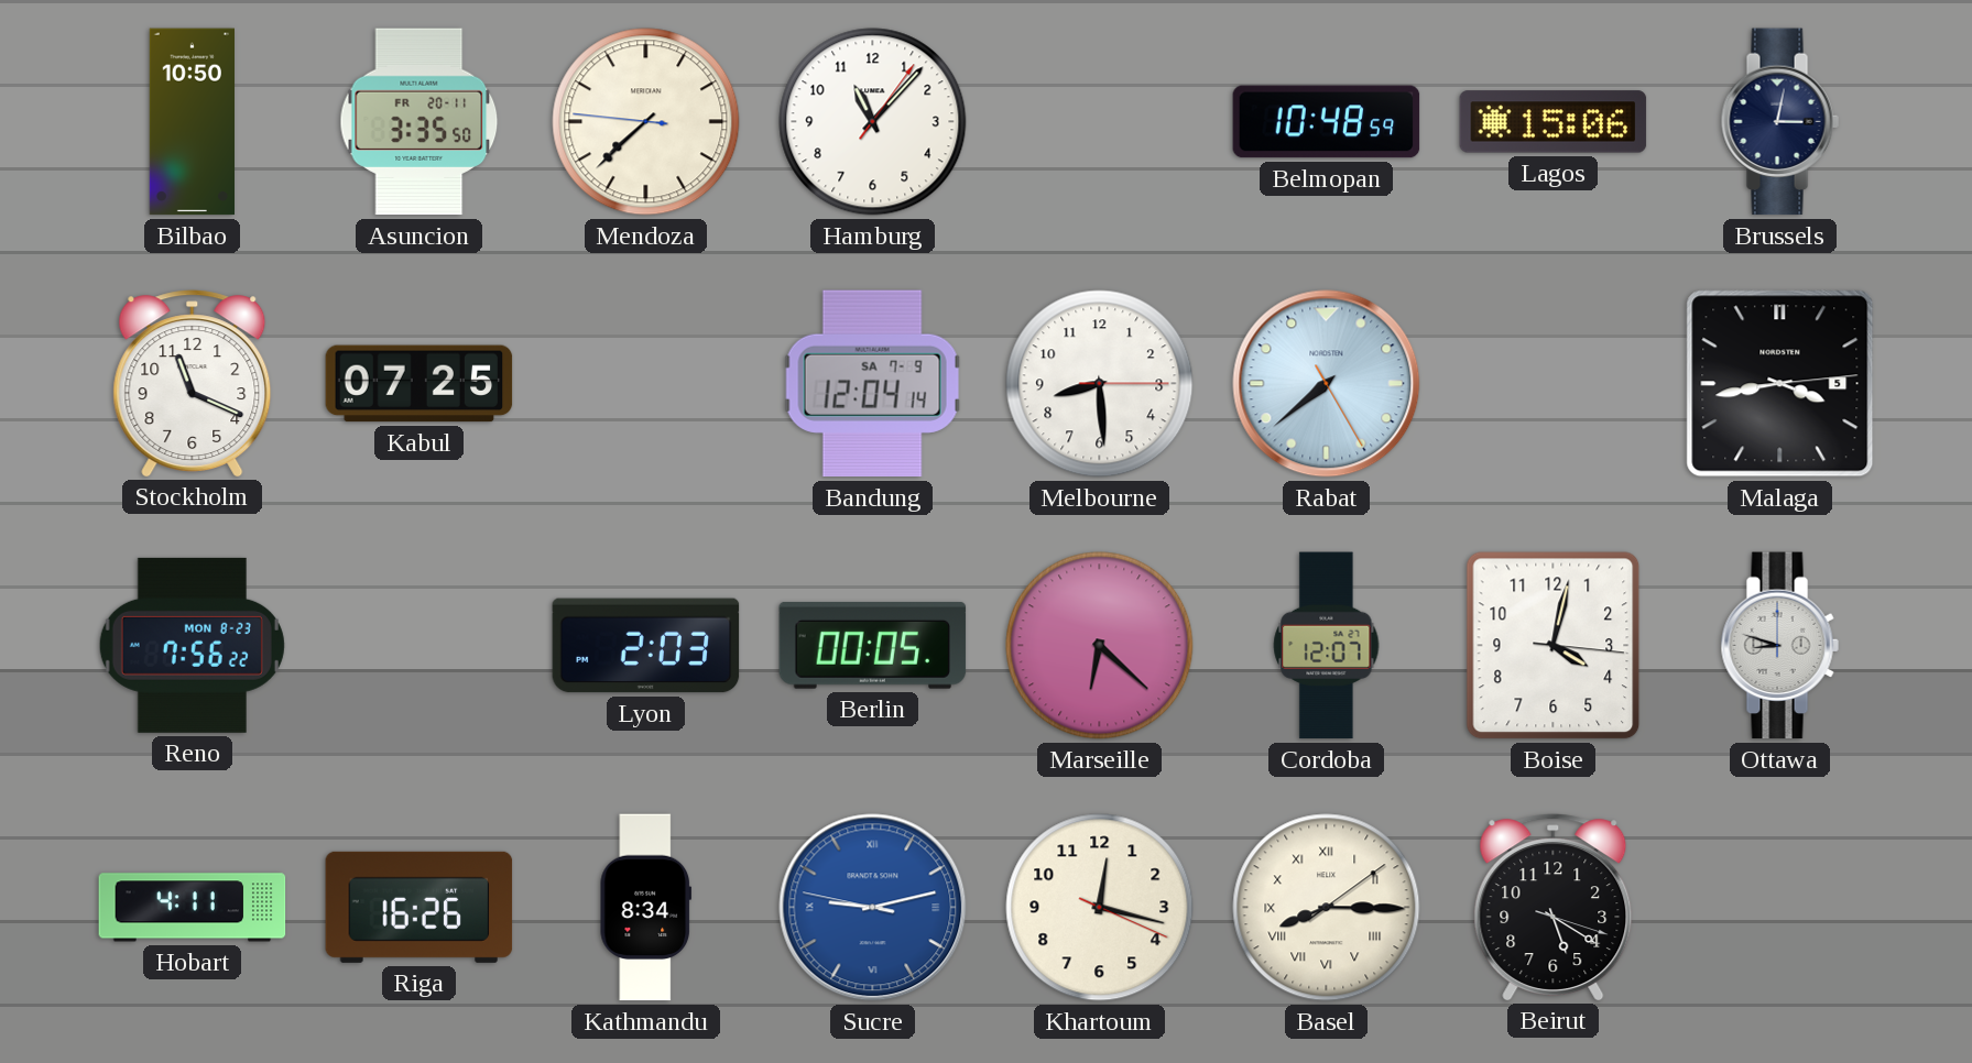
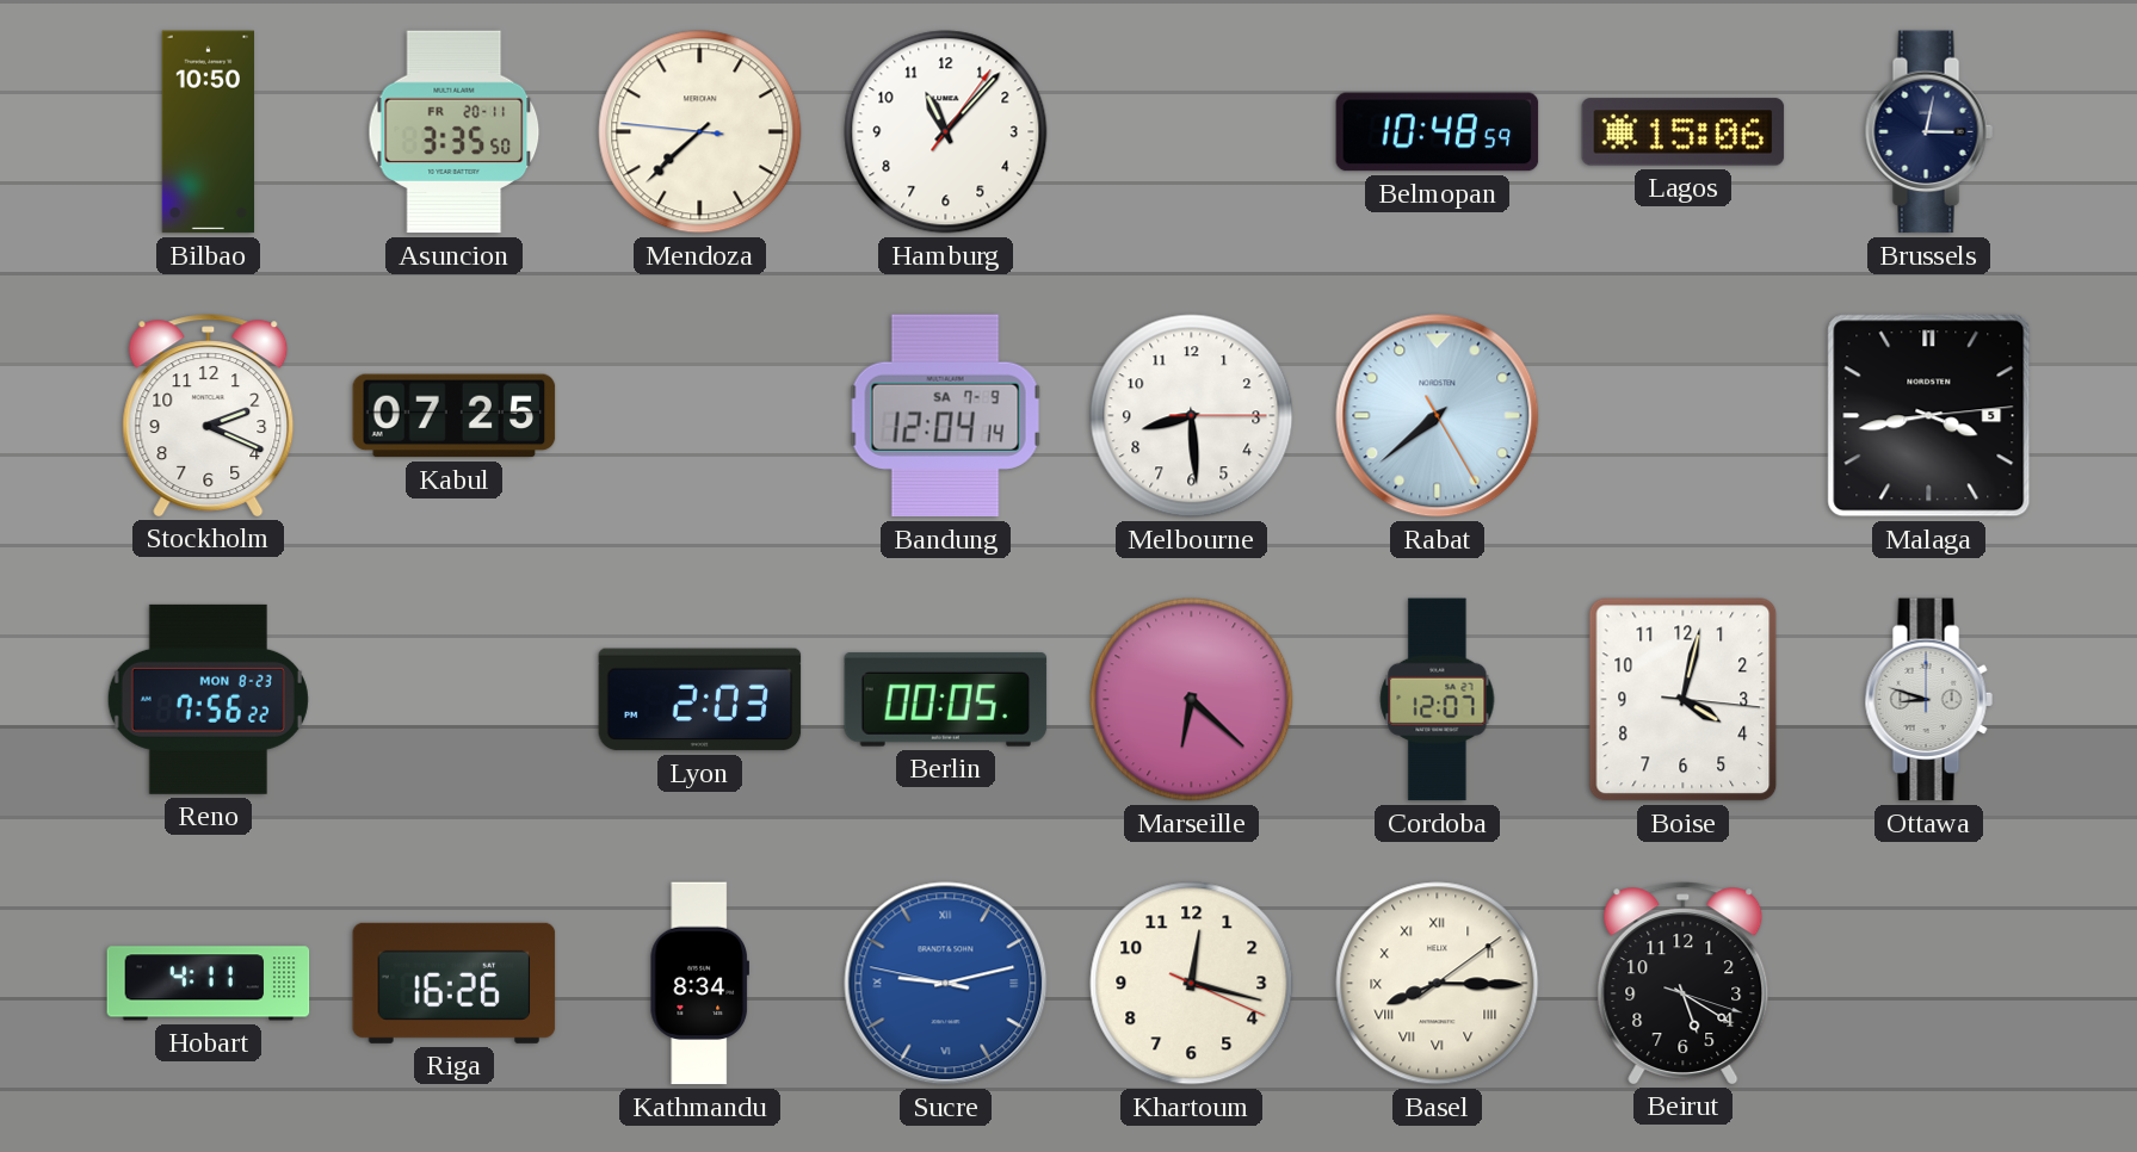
Stockholm: 11:19 -> 2:19
